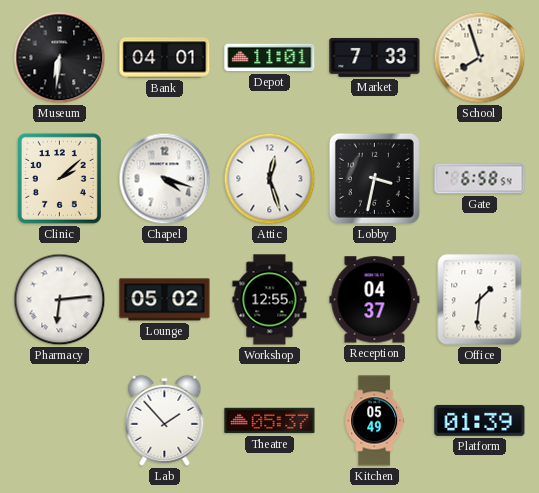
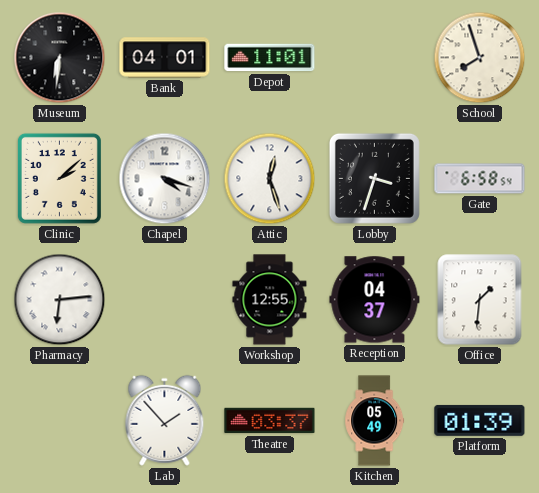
Market: 7:33 -> none
Lobby: 3:32 -> 3:33
Lounge: 05:02 -> none
Theatre: 05:37 -> 03:37
